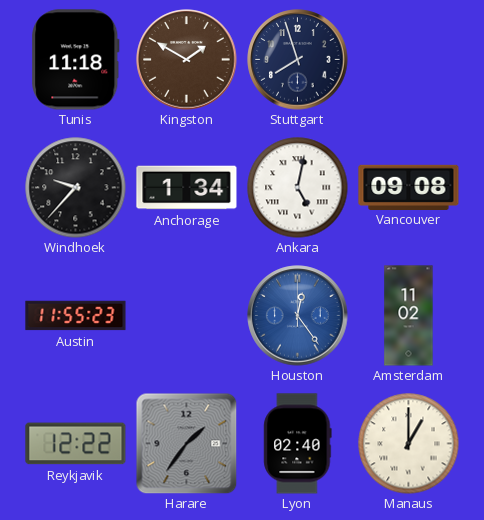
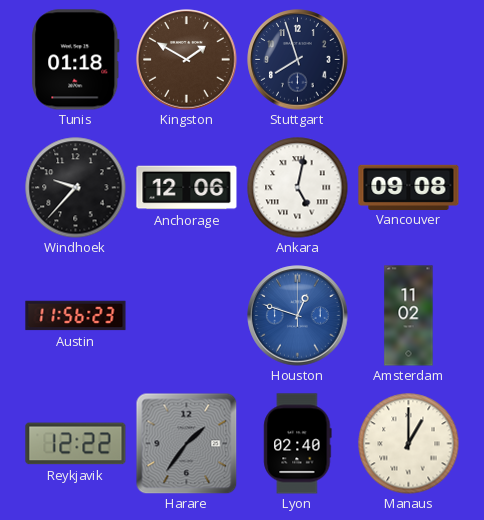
Tunis: 11:18 -> 01:18
Anchorage: 1:34 -> 12:06
Austin: 11:55 -> 11:56
Houston: 12:24 -> 12:48
